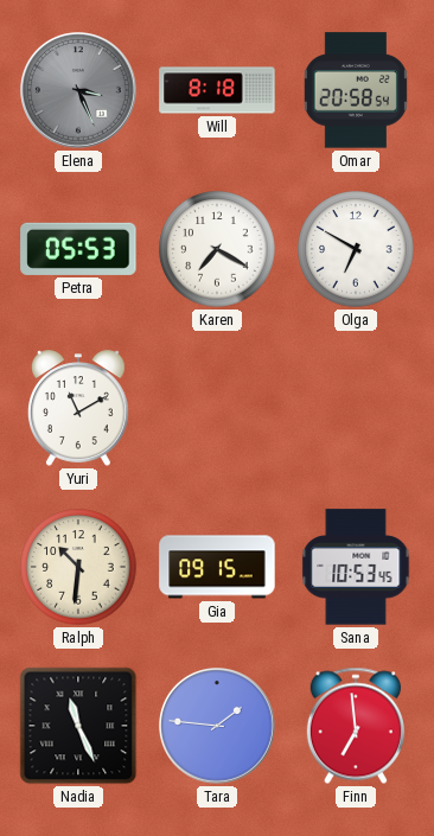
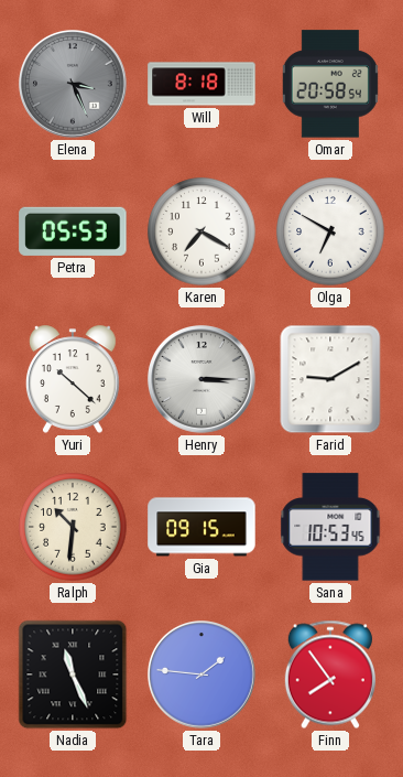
Yuri: 11:10 -> 10:22
Henry: none -> 3:15
Farid: none -> 9:10
Finn: 6:59 -> 7:54
